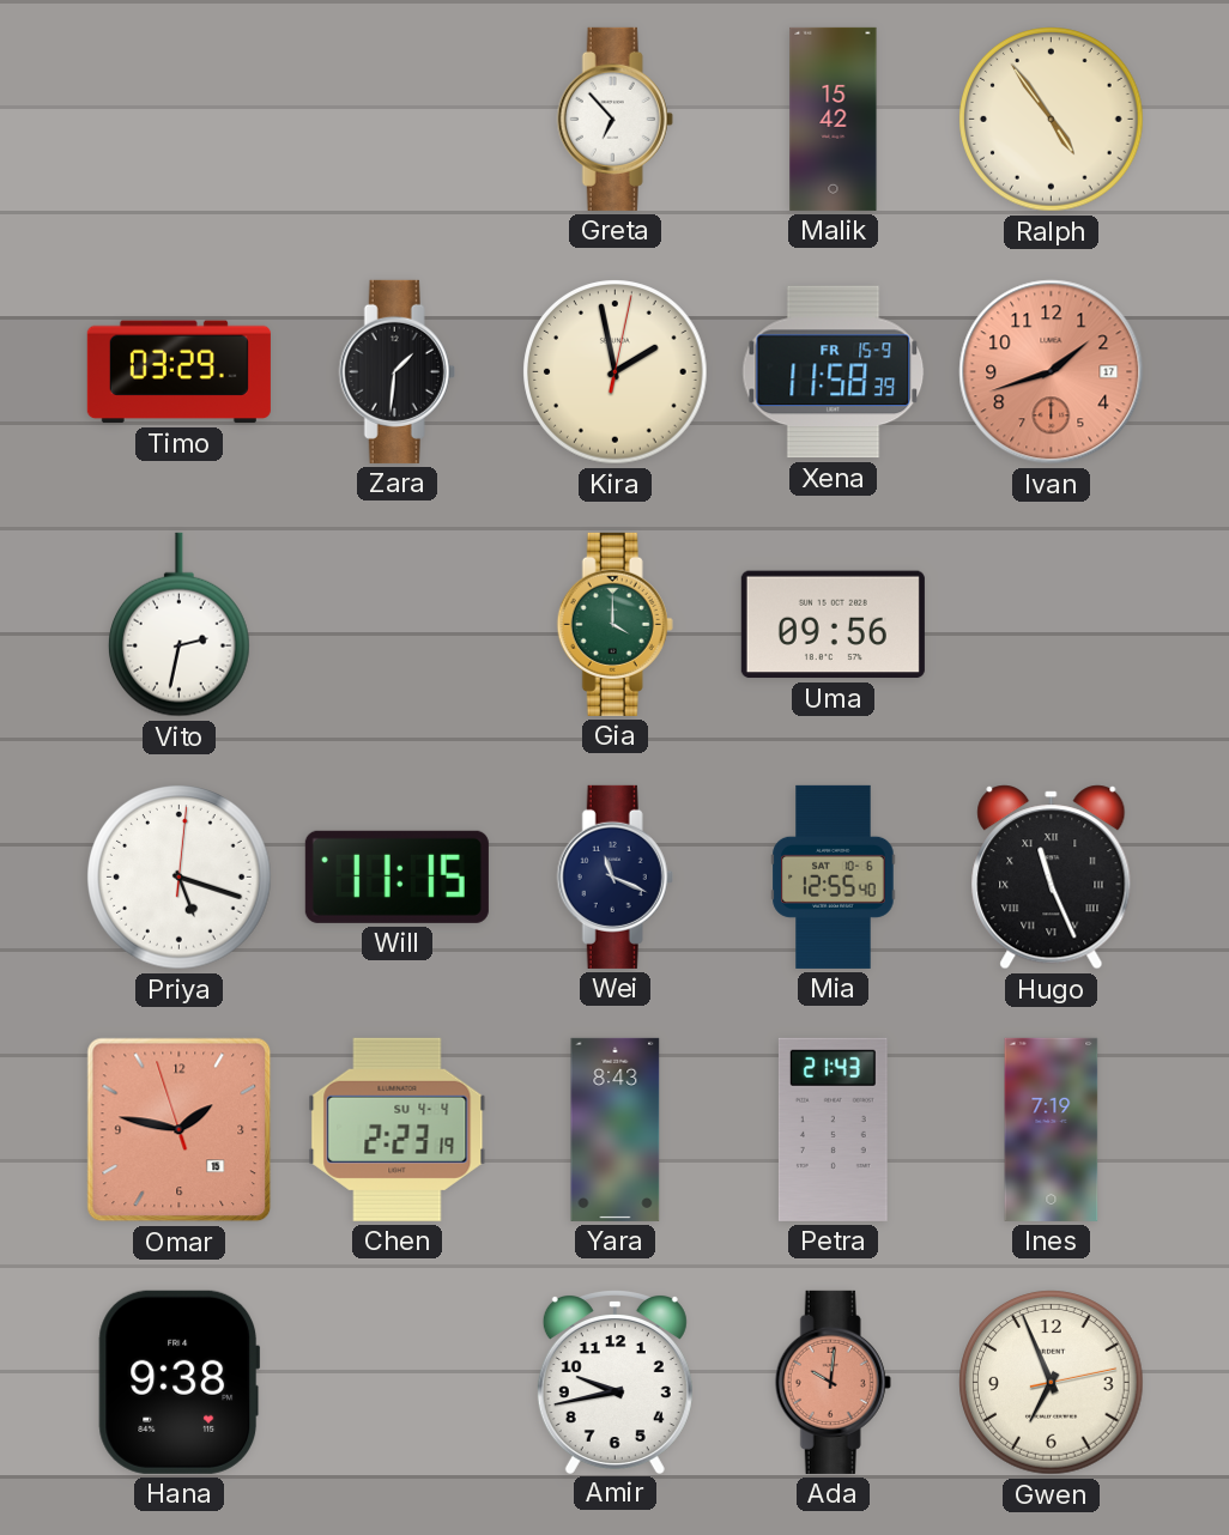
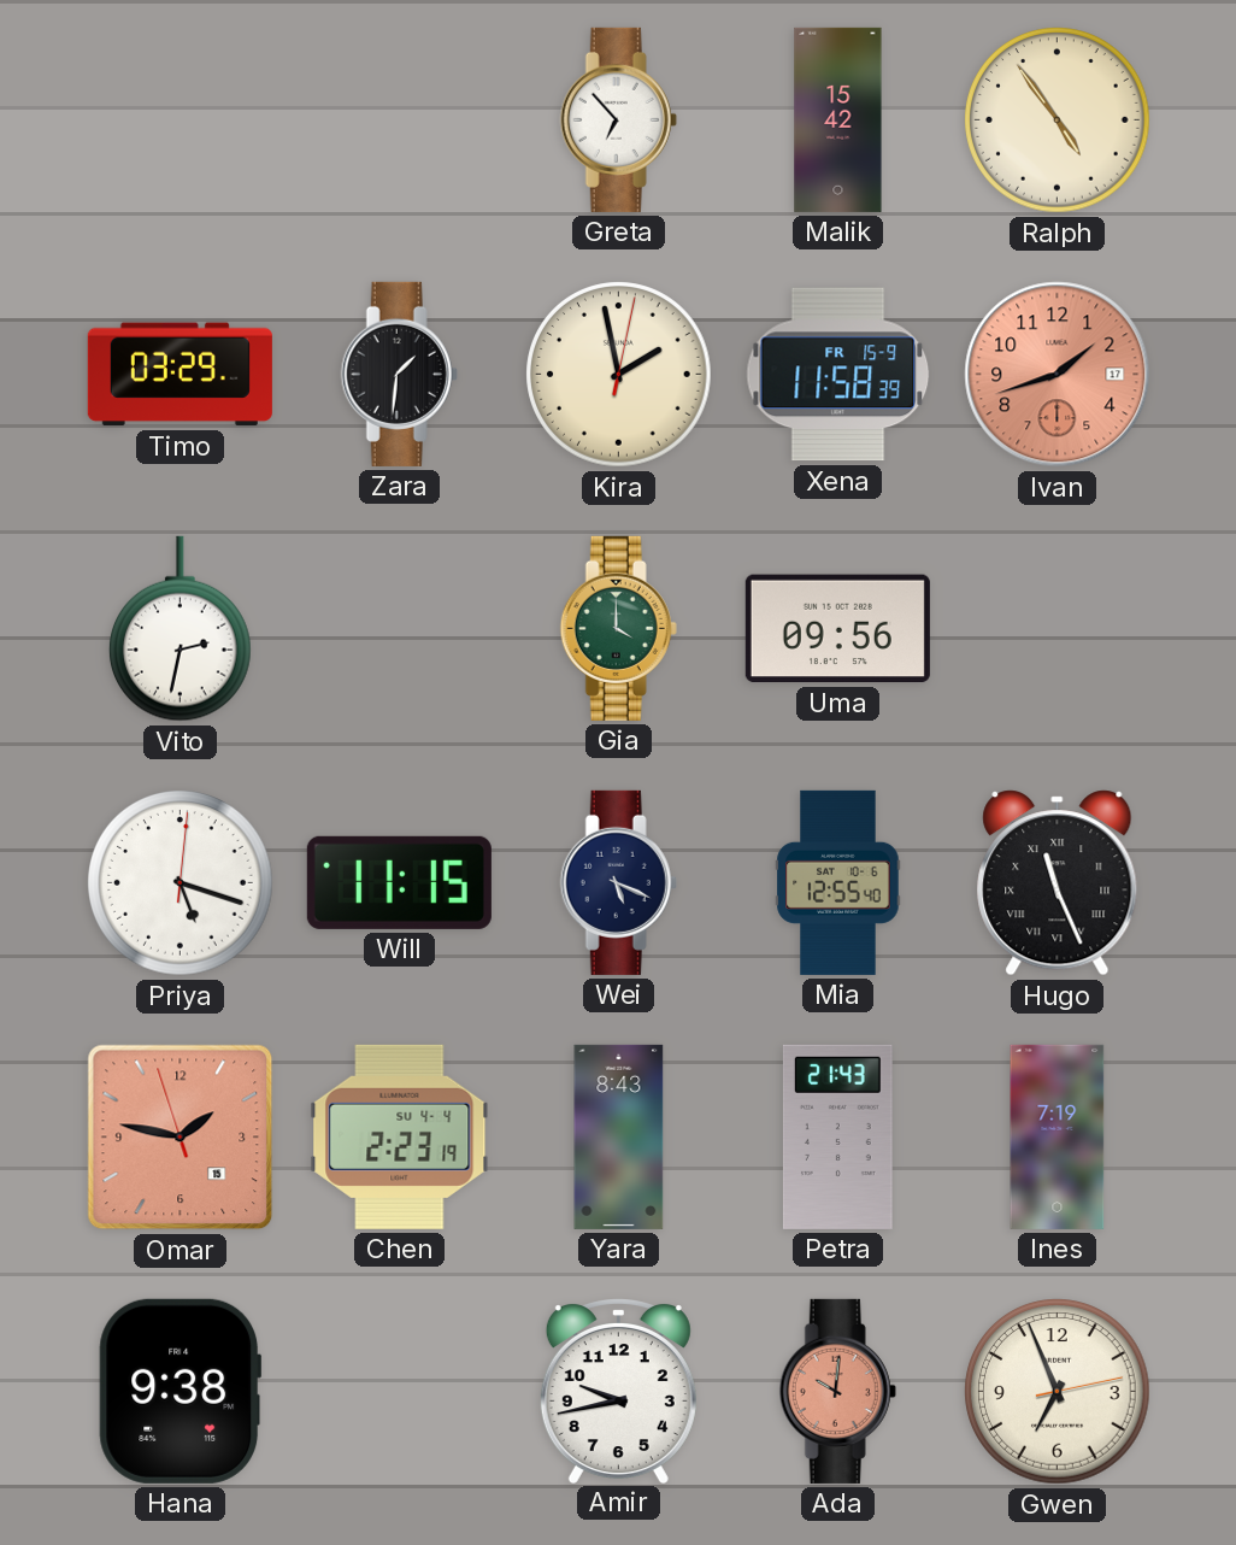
Wei: 11:19 -> 5:19
